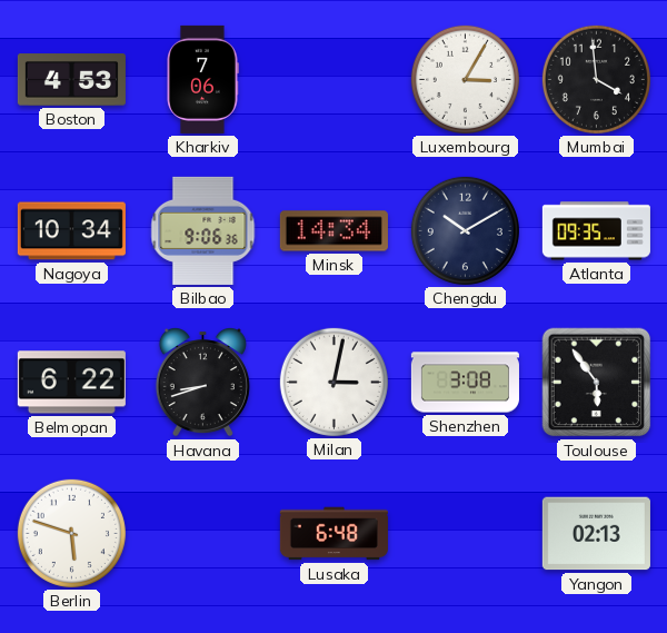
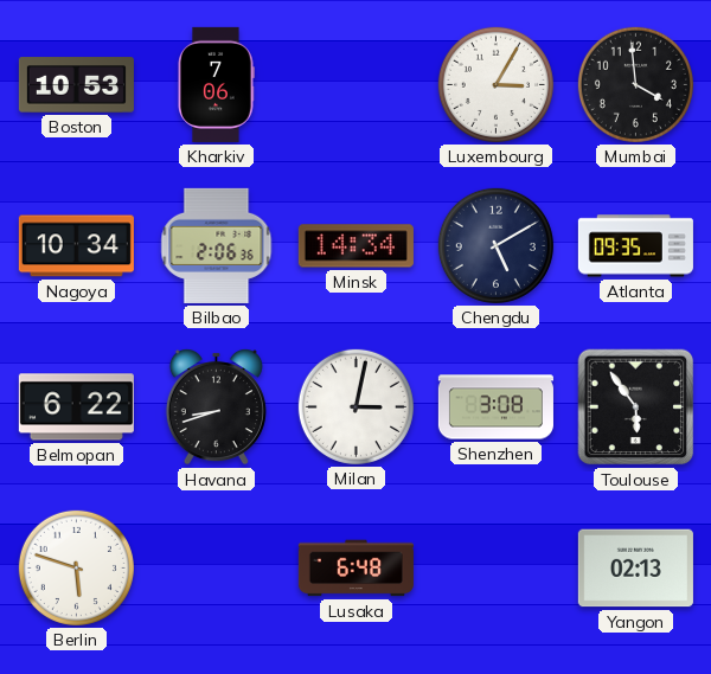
Boston: 4:53 -> 10:53
Bilbao: 9:06 -> 2:06
Chengdu: 10:10 -> 5:10
